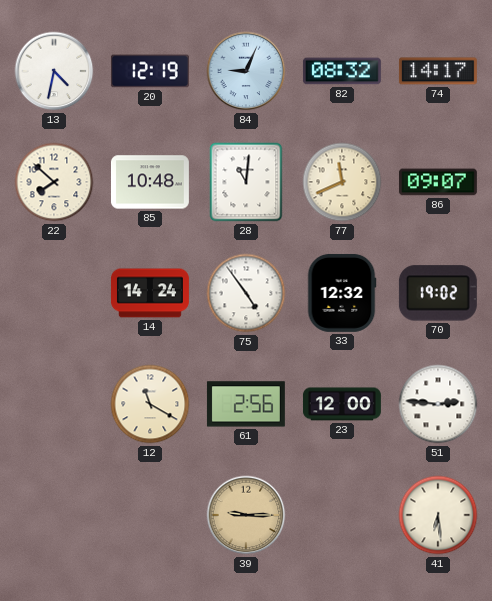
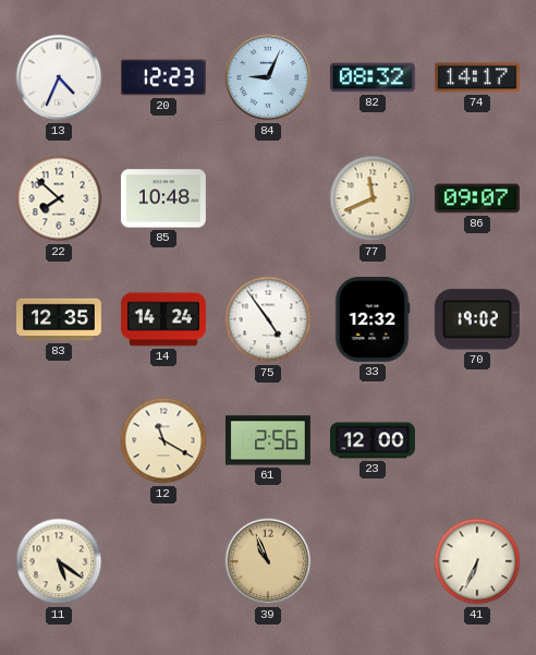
13: 4:32 -> 4:34
20: 12:19 -> 12:23
28: 11:01 -> none
83: none -> 12:35
51: 2:46 -> none
11: none -> 5:21
39: 9:15 -> 10:56
41: 6:29 -> 6:34
